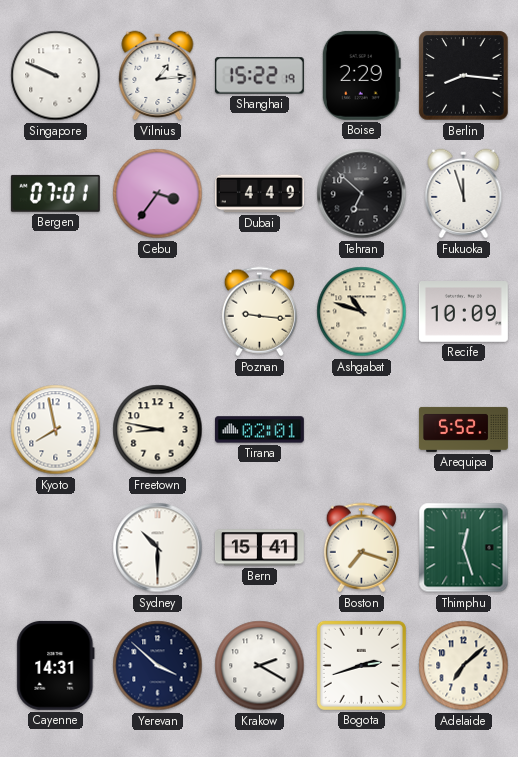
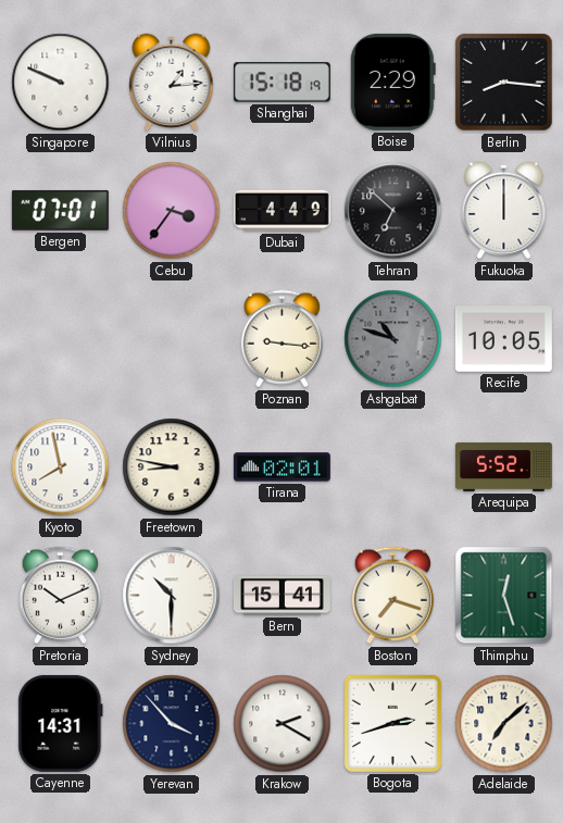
Shanghai: 15:22 -> 15:18
Fukuoka: 11:57 -> 12:00
Ashgabat dial: cream -> grey
Recife: 10:09 -> 10:05
Pretoria: none -> 10:11
Yerevan: 3:52 -> 3:53
